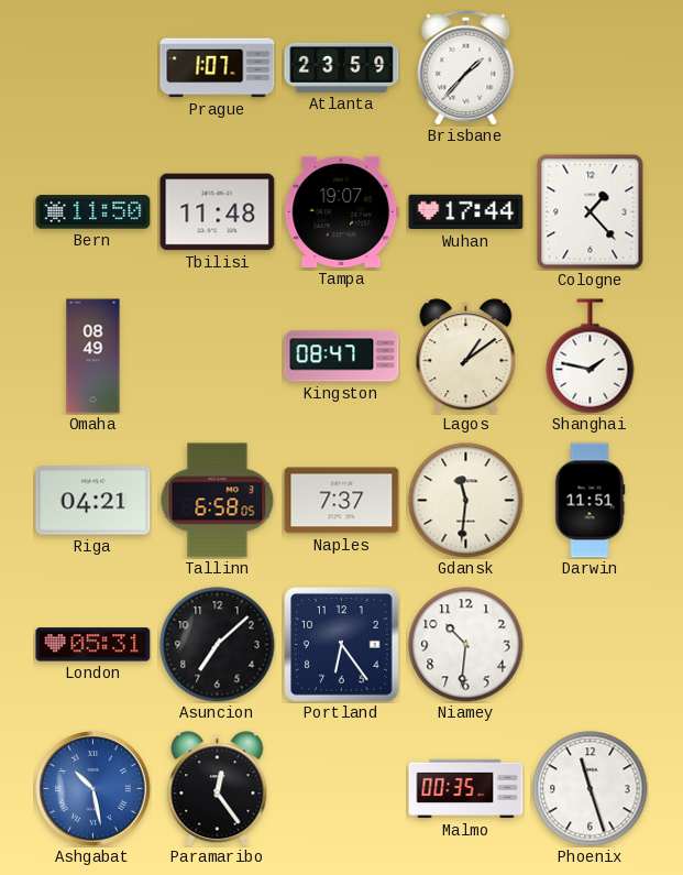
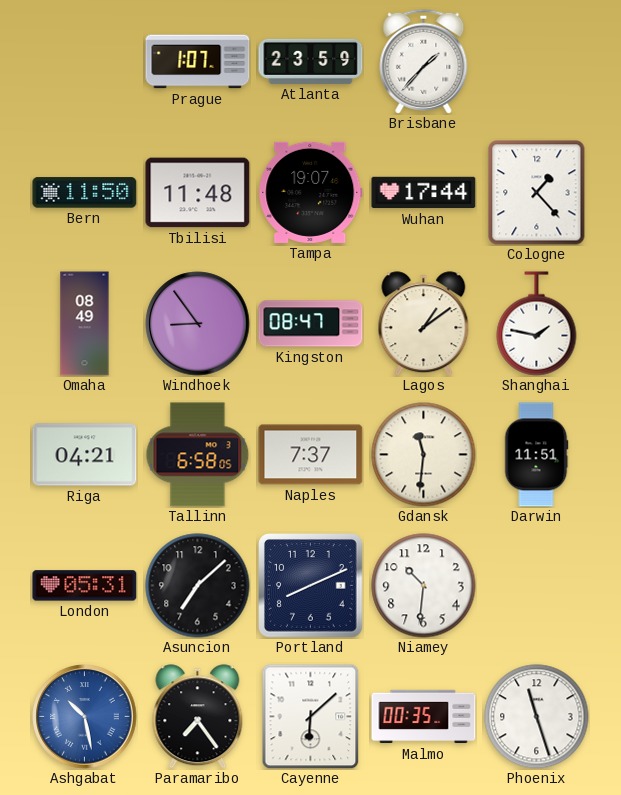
Windhoek: none -> 8:54
Portland: 6:24 -> 8:11
Paramaribo: 12:24 -> 7:24
Cayenne: none -> 6:08
